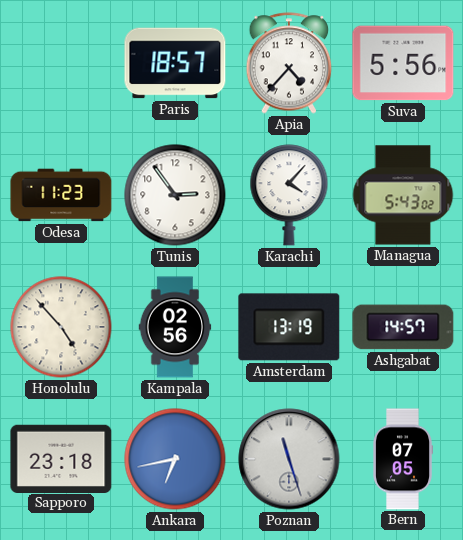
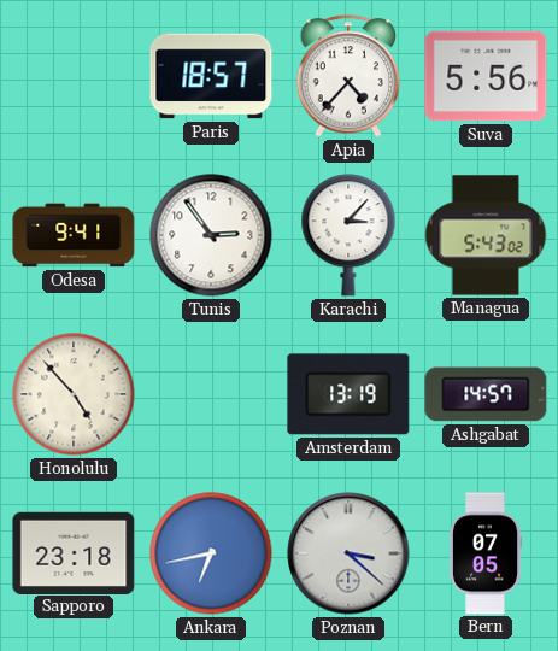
Odesa: 11:23 -> 9:41
Karachi: 4:07 -> 3:07
Kampala: 02:56 -> none
Poznan: 11:27 -> 3:22
